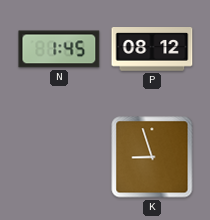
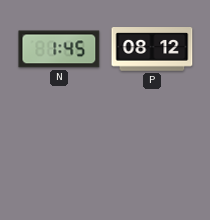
K: 8:57 -> none
